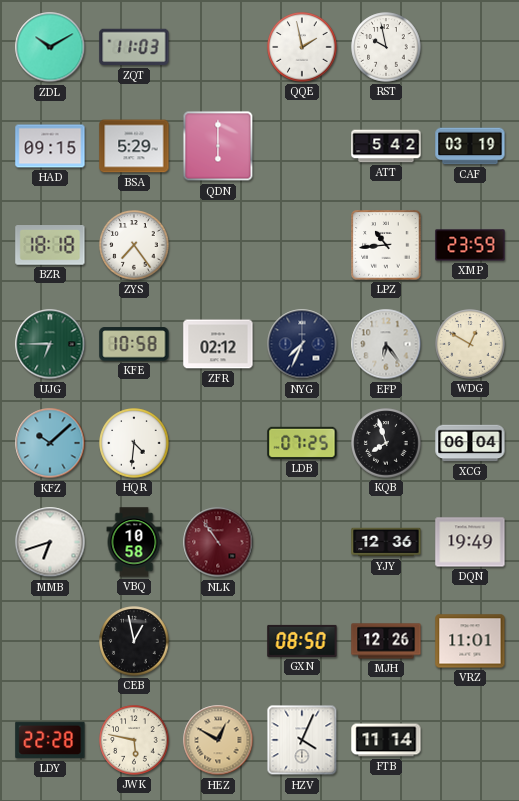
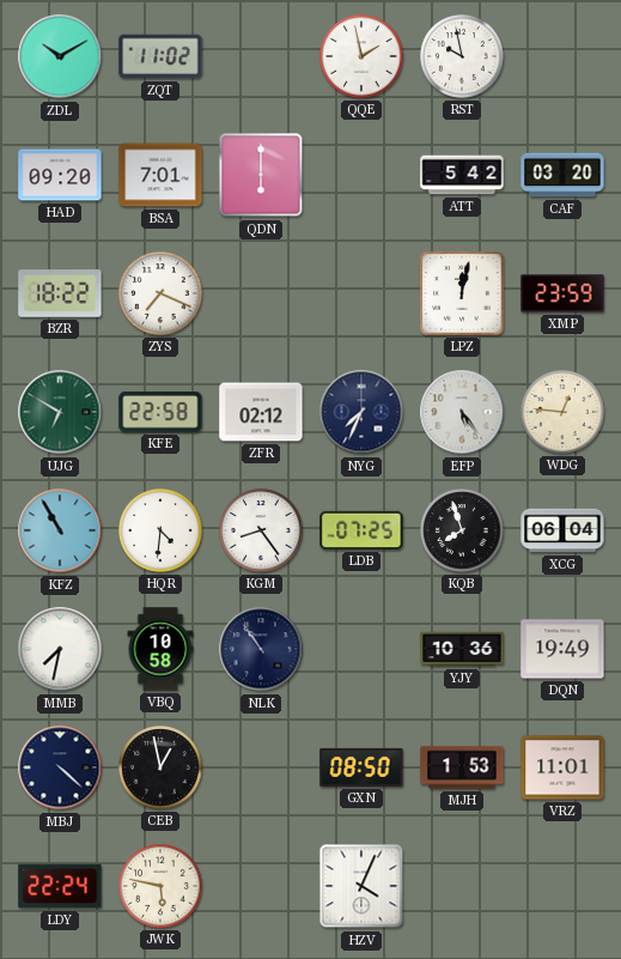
ZQT: 11:03 -> 11:02
HAD: 09:15 -> 09:20
BSA: 5:29 -> 7:01
CAF: 03:19 -> 03:20
BZR: 18:18 -> 18:22
ZYS: 7:24 -> 7:19
LPZ: 10:44 -> 12:02
UJG: 6:45 -> 6:50
KFE: 10:58 -> 22:58
EFP: 6:24 -> 5:24
WDG: 12:50 -> 12:46
KFZ: 10:08 -> 10:55
KGM: none -> 8:24
MMB: 6:42 -> 7:32
NLK dial: burgundy -> navy
YJY: 12:36 -> 10:36
MBJ: none -> 4:22
MJH: 12:26 -> 1:53
LDY: 22:28 -> 22:24
HEZ: 12:50 -> none
FTB: 11:14 -> none
